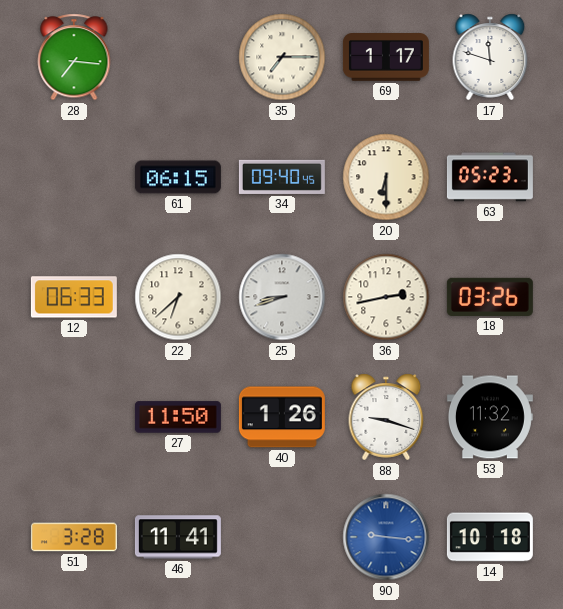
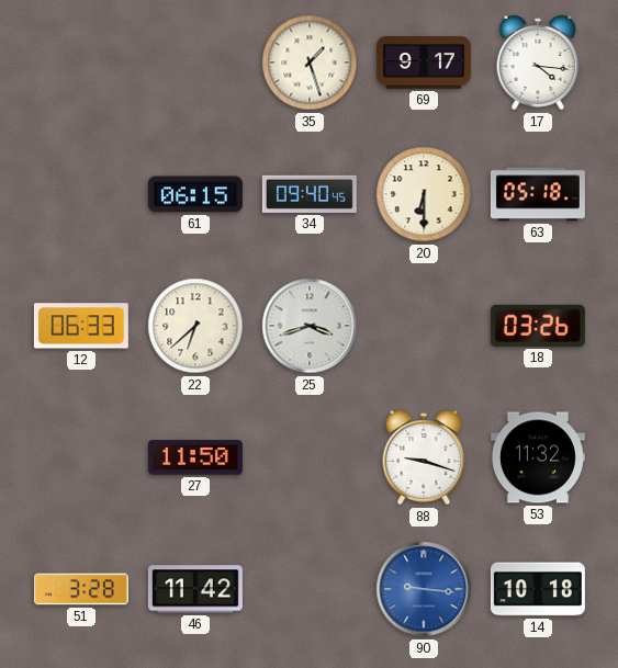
28: 7:16 -> none
35: 7:15 -> 1:27
69: 1:17 -> 9:17
17: 11:48 -> 4:16
63: 05:23 -> 05:18
25: 8:42 -> 3:42
36: 2:43 -> none
40: 1:26 -> none
46: 11:41 -> 11:42
